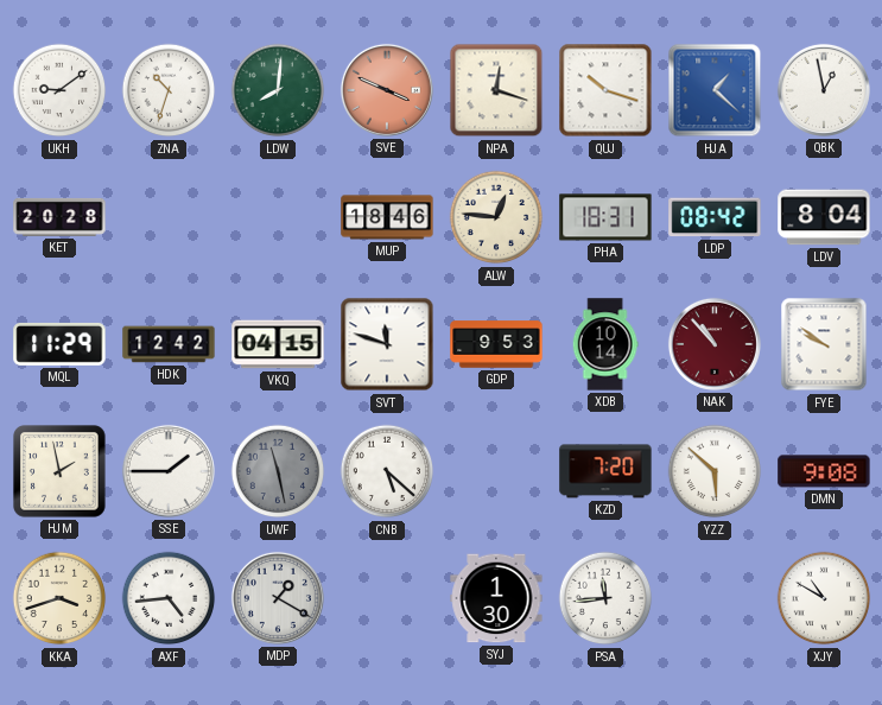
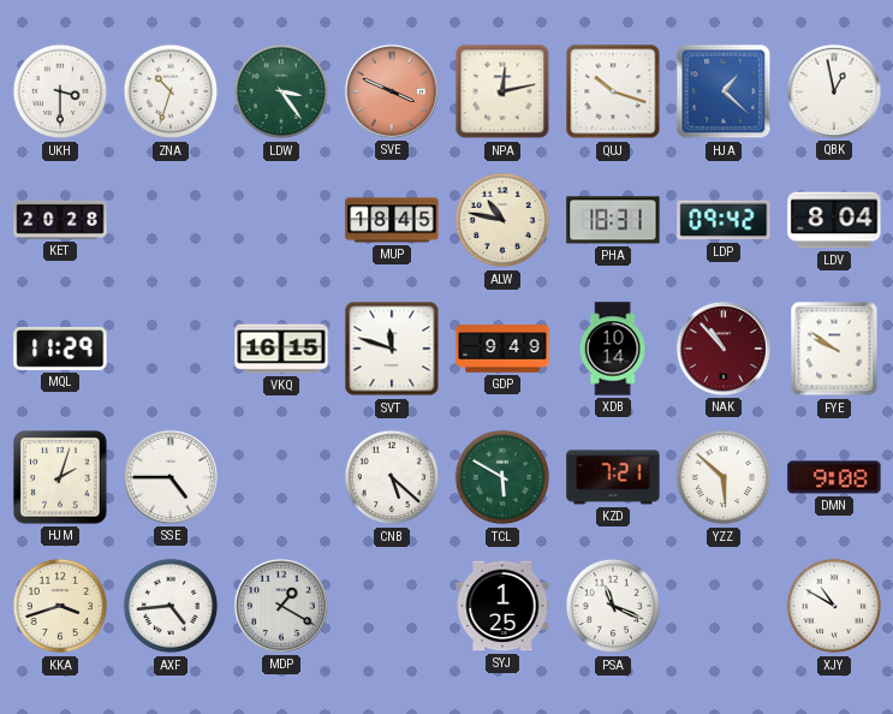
UKH: 9:09 -> 3:30
LDW: 8:01 -> 3:24
NPA: 12:18 -> 12:13
MUP: 18:46 -> 18:45
ALW: 12:46 -> 10:47
LDP: 08:42 -> 09:42
HDK: 12:42 -> none
VKQ: 04:15 -> 16:15
GDP: 9:53 -> 9:49
HJM: 1:58 -> 2:03
SSE: 1:45 -> 4:45
UWF: 11:28 -> none
TCL: none -> 5:50
KZD: 7:20 -> 7:21
SYJ: 1:30 -> 1:25
PSA: 11:44 -> 11:19
